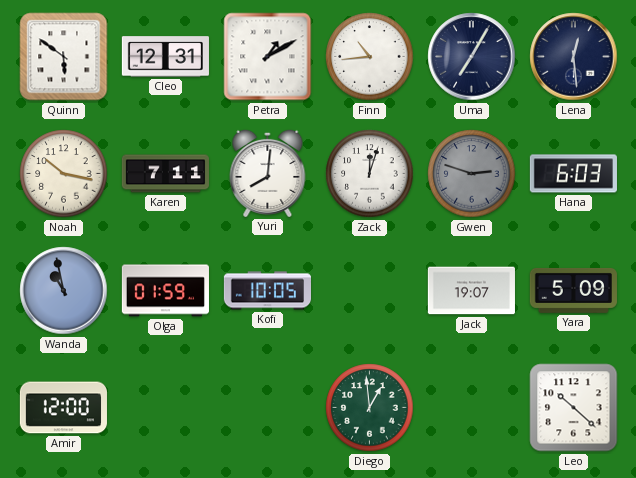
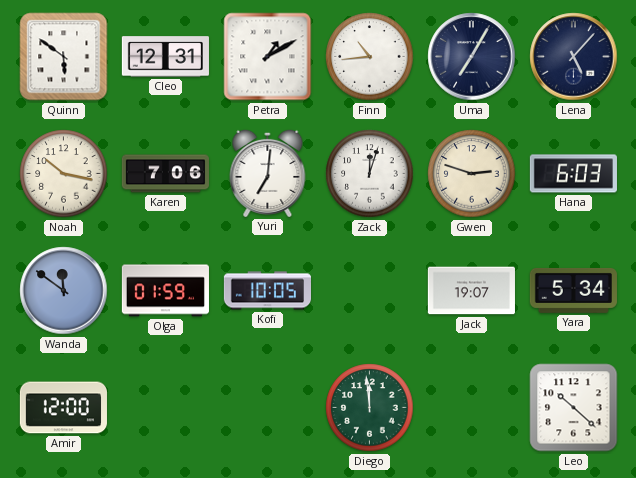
Lena: 12:29 -> 5:07
Karen: 7:11 -> 7:06
Yuri: 8:01 -> 7:01
Gwen dial: grey -> cream
Wanda: 10:58 -> 11:51
Yara: 5:09 -> 5:34
Diego: 12:59 -> 11:59
